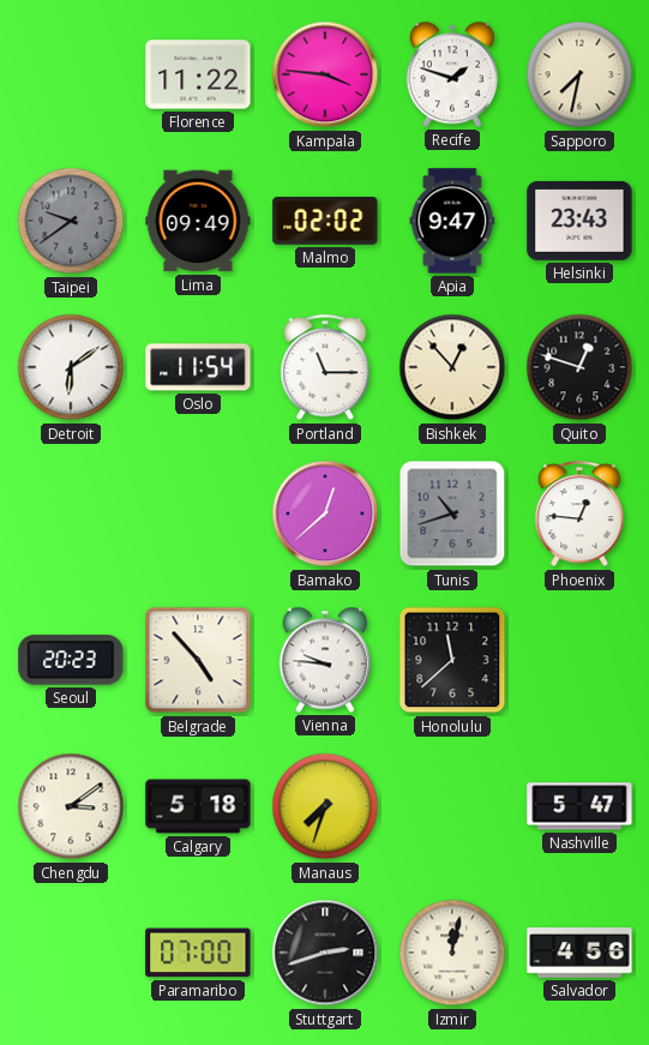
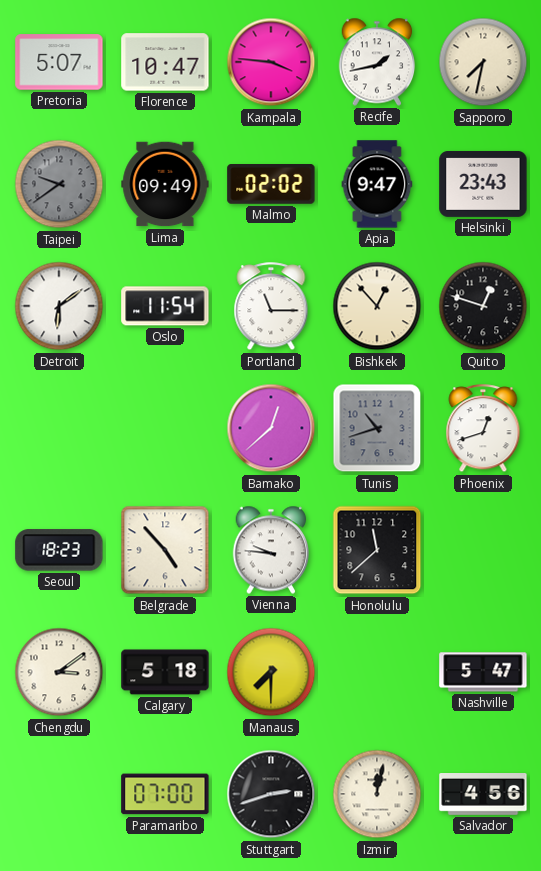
Pretoria: none -> 5:07
Florence: 11:22 -> 10:47
Recife: 1:48 -> 1:43
Phoenix: 12:46 -> 12:42
Seoul: 20:23 -> 18:23
Manaus: 7:33 -> 7:30
